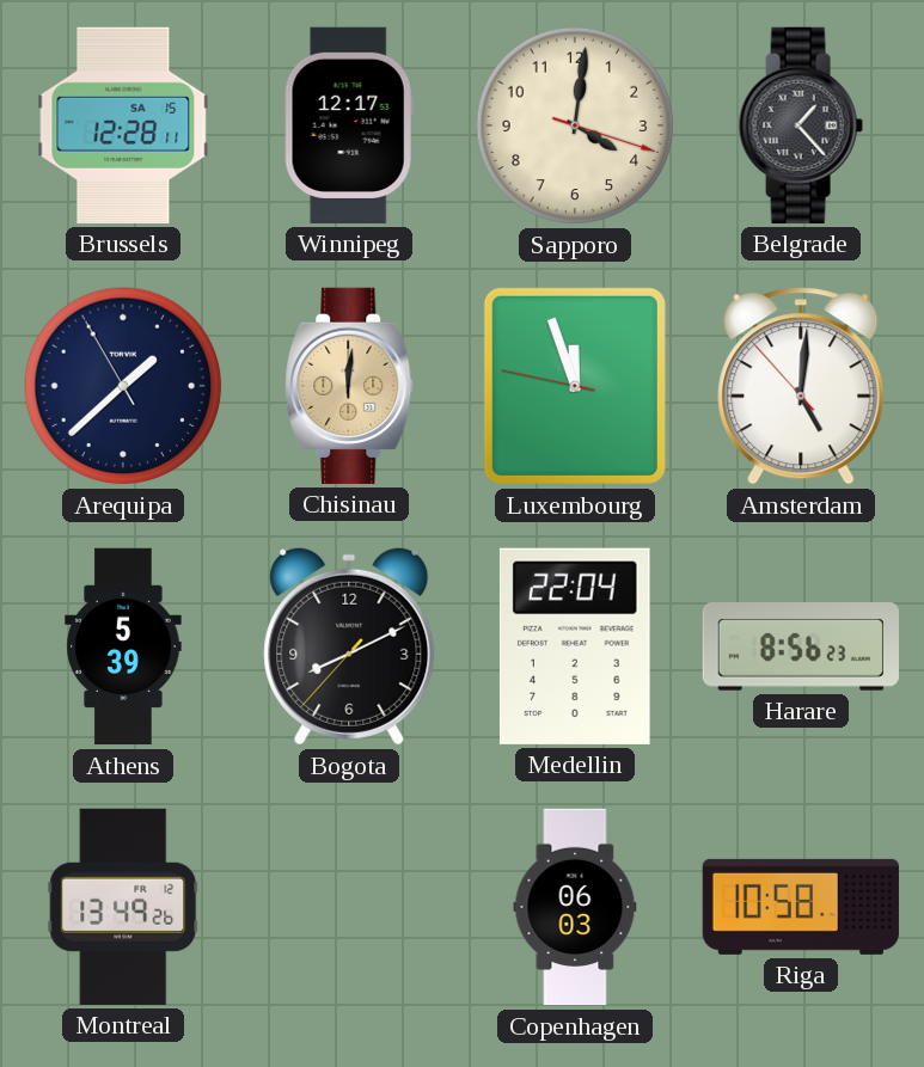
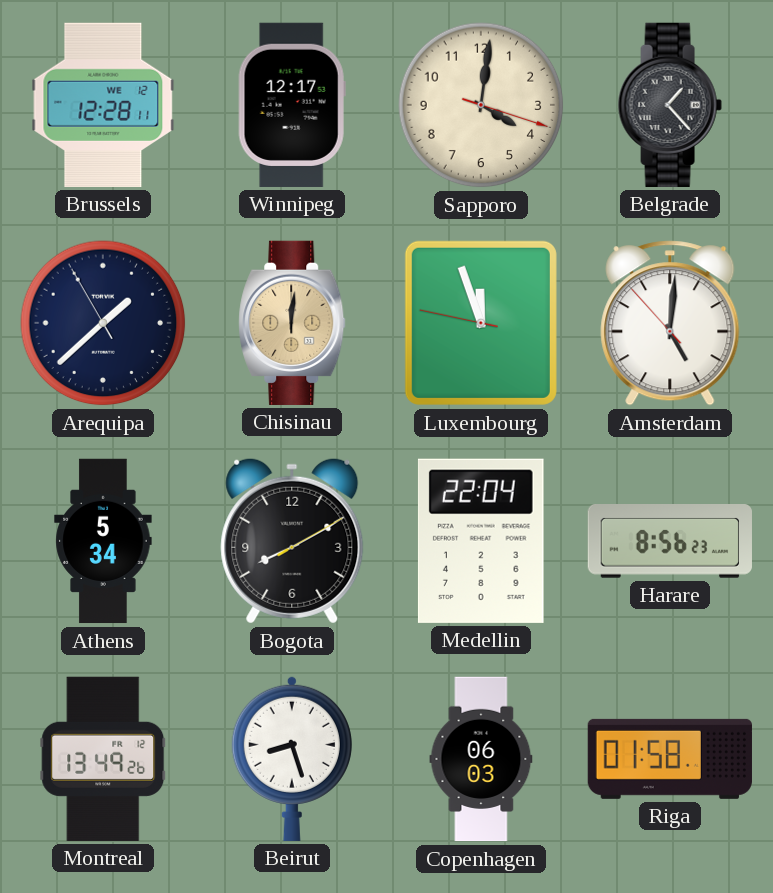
Brussels date: SA 15 -> WE 12
Athens: 5:39 -> 5:34
Bogota: 8:10:37 -> 8:10:10
Beirut: none -> 8:27
Riga: 10:58 -> 01:58
